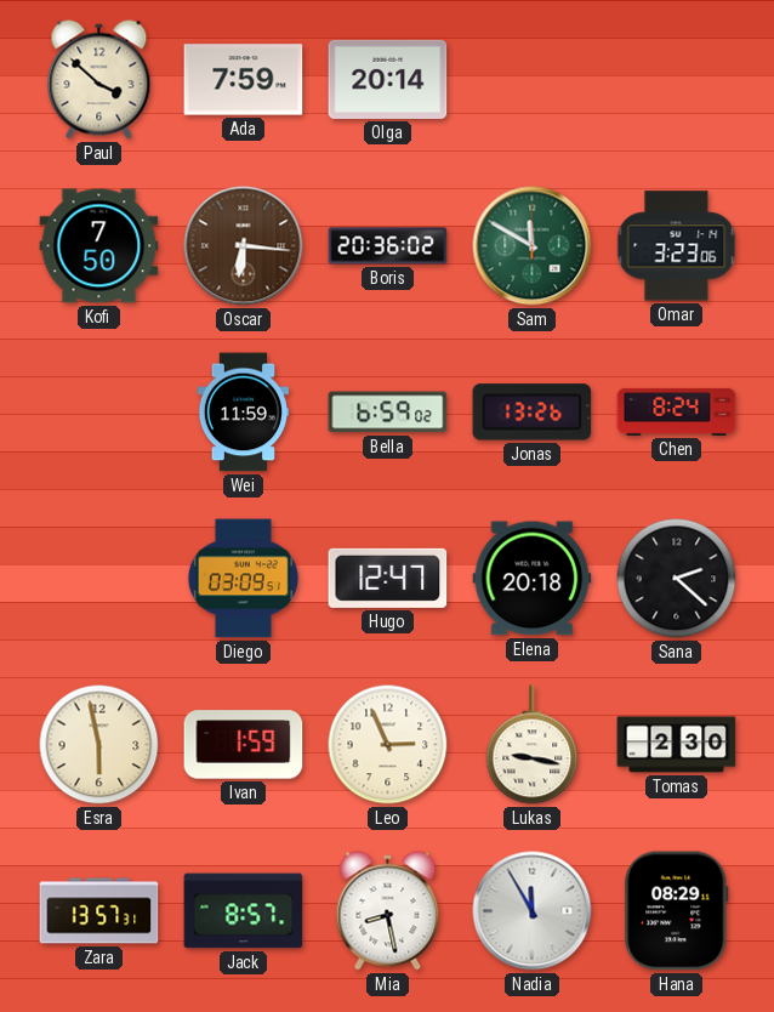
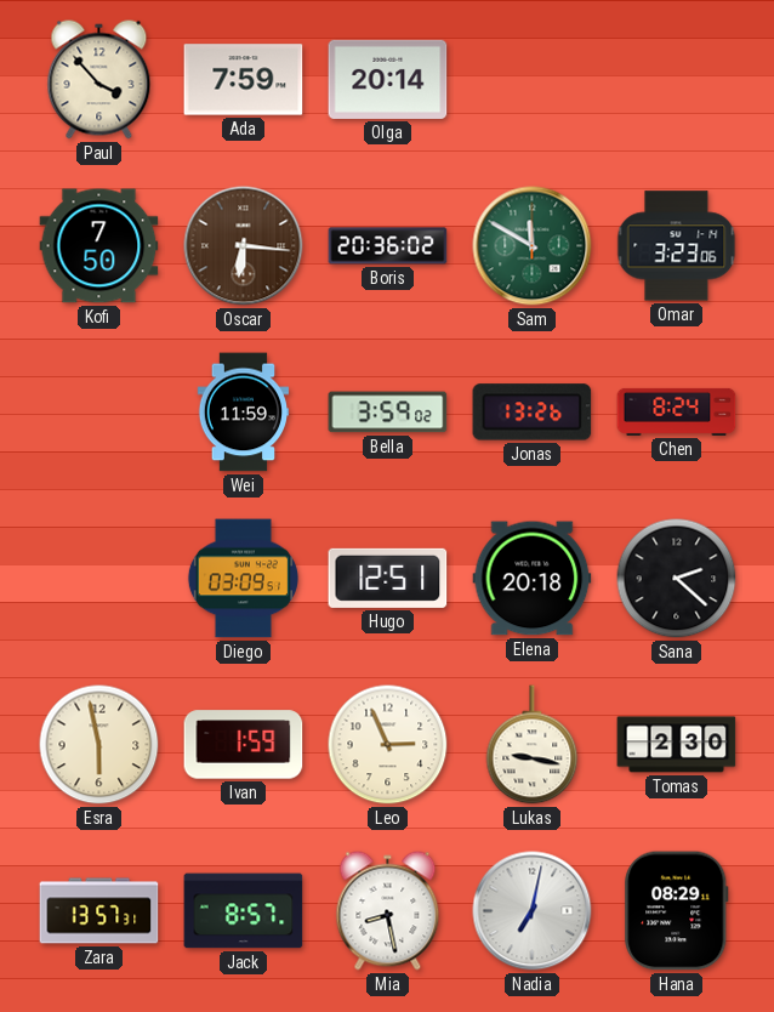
Paul: 3:52 -> 3:53
Bella: 6:59 -> 3:59
Hugo: 12:47 -> 12:51
Nadia: 11:55 -> 7:02
